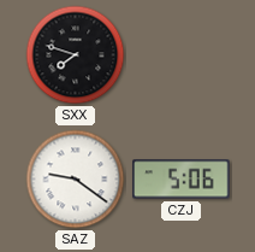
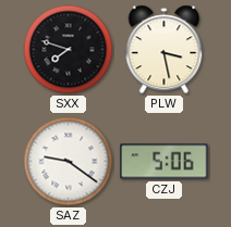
PLW: none -> 3:28
